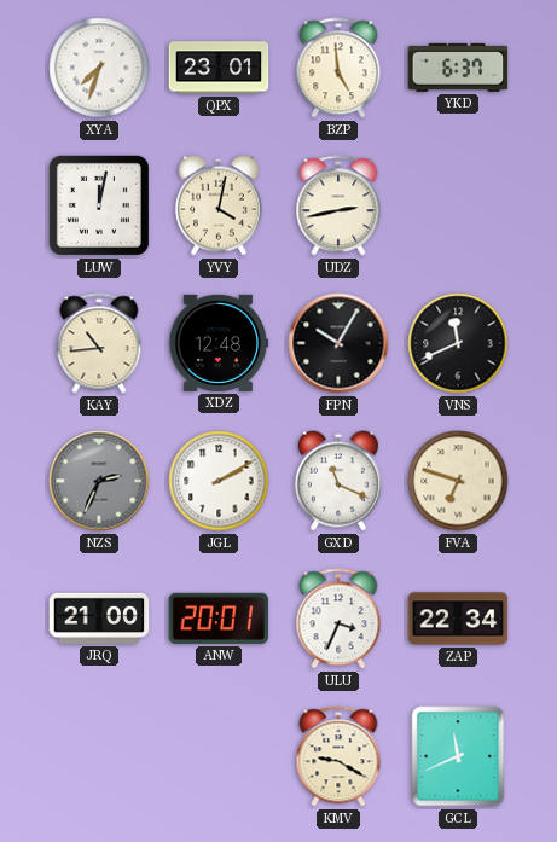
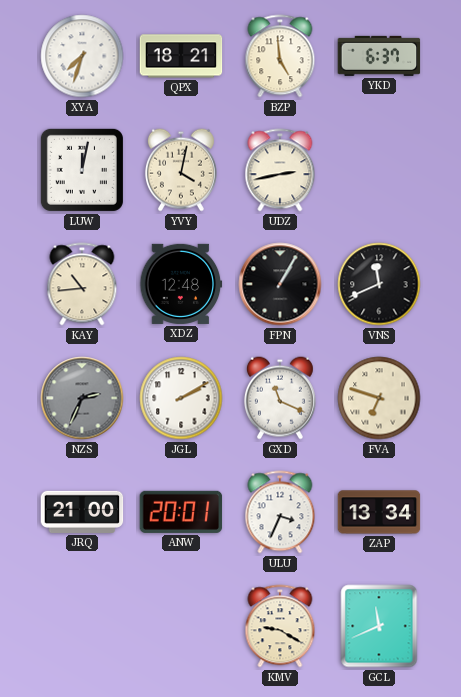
QPX: 23:01 -> 18:21
FPN: 10:05 -> 1:05
ZAP: 22:34 -> 13:34
